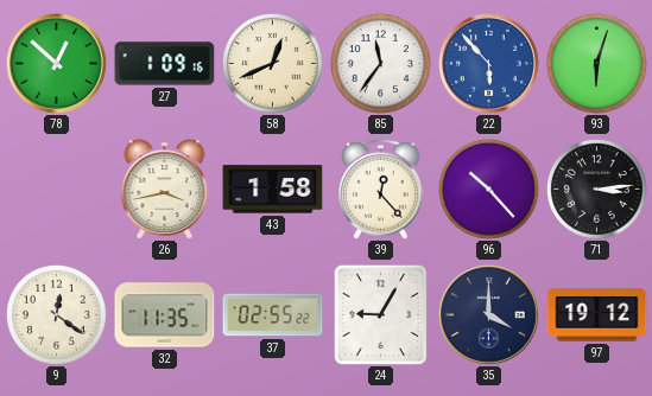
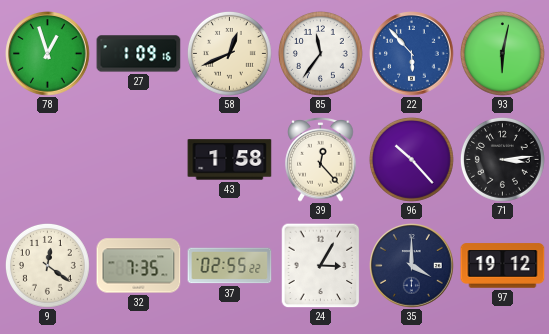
78: 12:52 -> 12:57
93: 6:03 -> 6:02
26: 3:43 -> none
32: 11:35 -> 7:35
24: 9:05 -> 3:05
